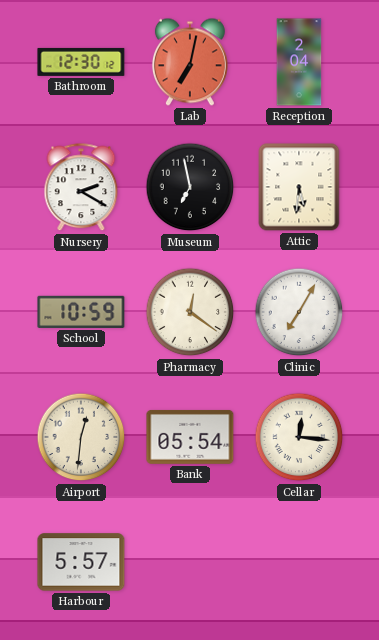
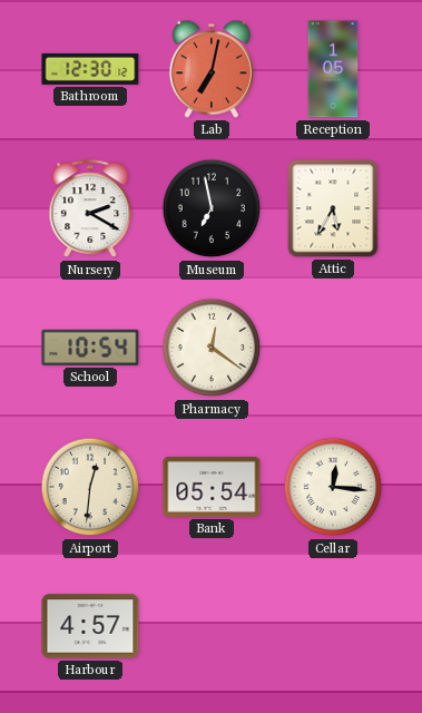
Reception: 2:04 -> 1:05
Attic: 5:31 -> 5:35
School: 10:59 -> 10:54
Clinic: 7:05 -> none
Harbour: 5:57 -> 4:57
